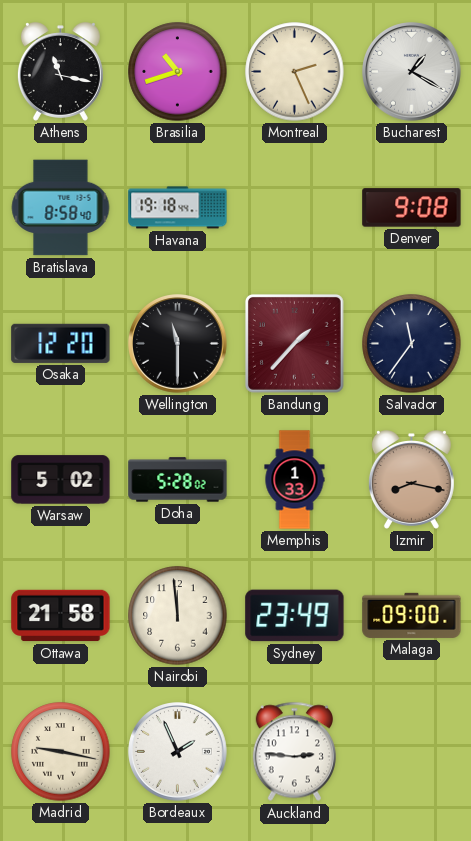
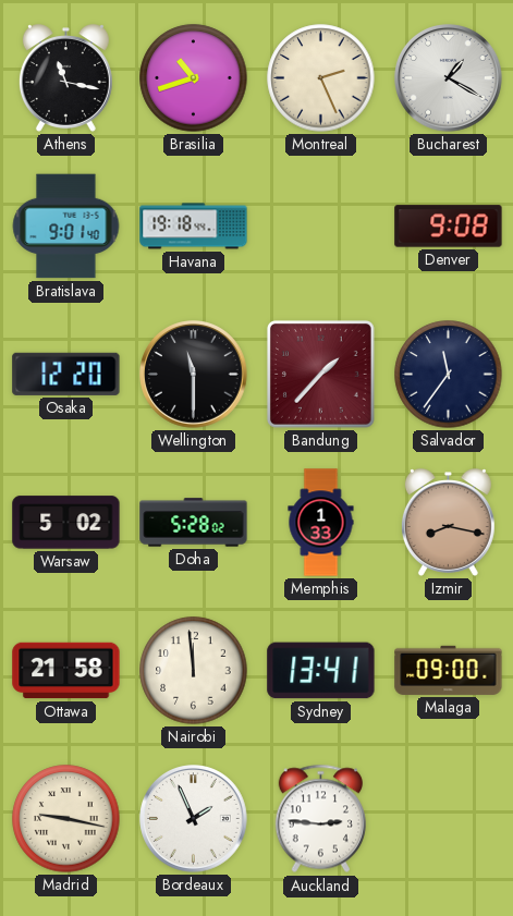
Bratislava: 8:58 -> 9:01
Sydney: 23:49 -> 13:41
